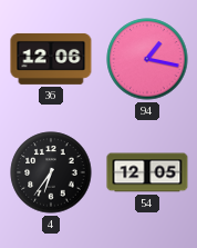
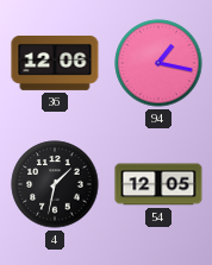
4: 6:36 -> 1:32
